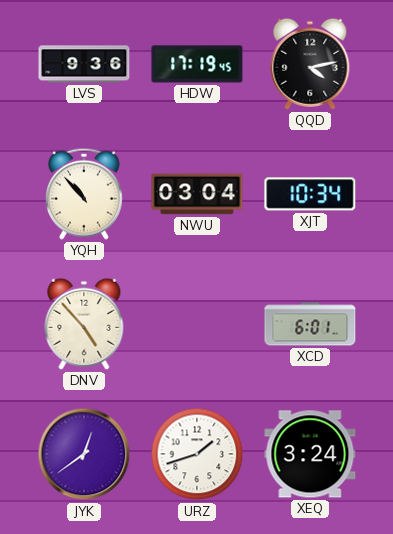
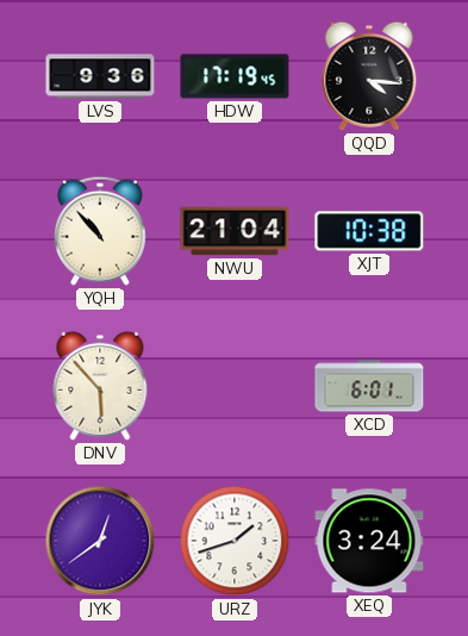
QQD: 4:13 -> 4:16
NWU: 03:04 -> 21:04
XJT: 10:34 -> 10:38
DNV: 4:53 -> 5:53
